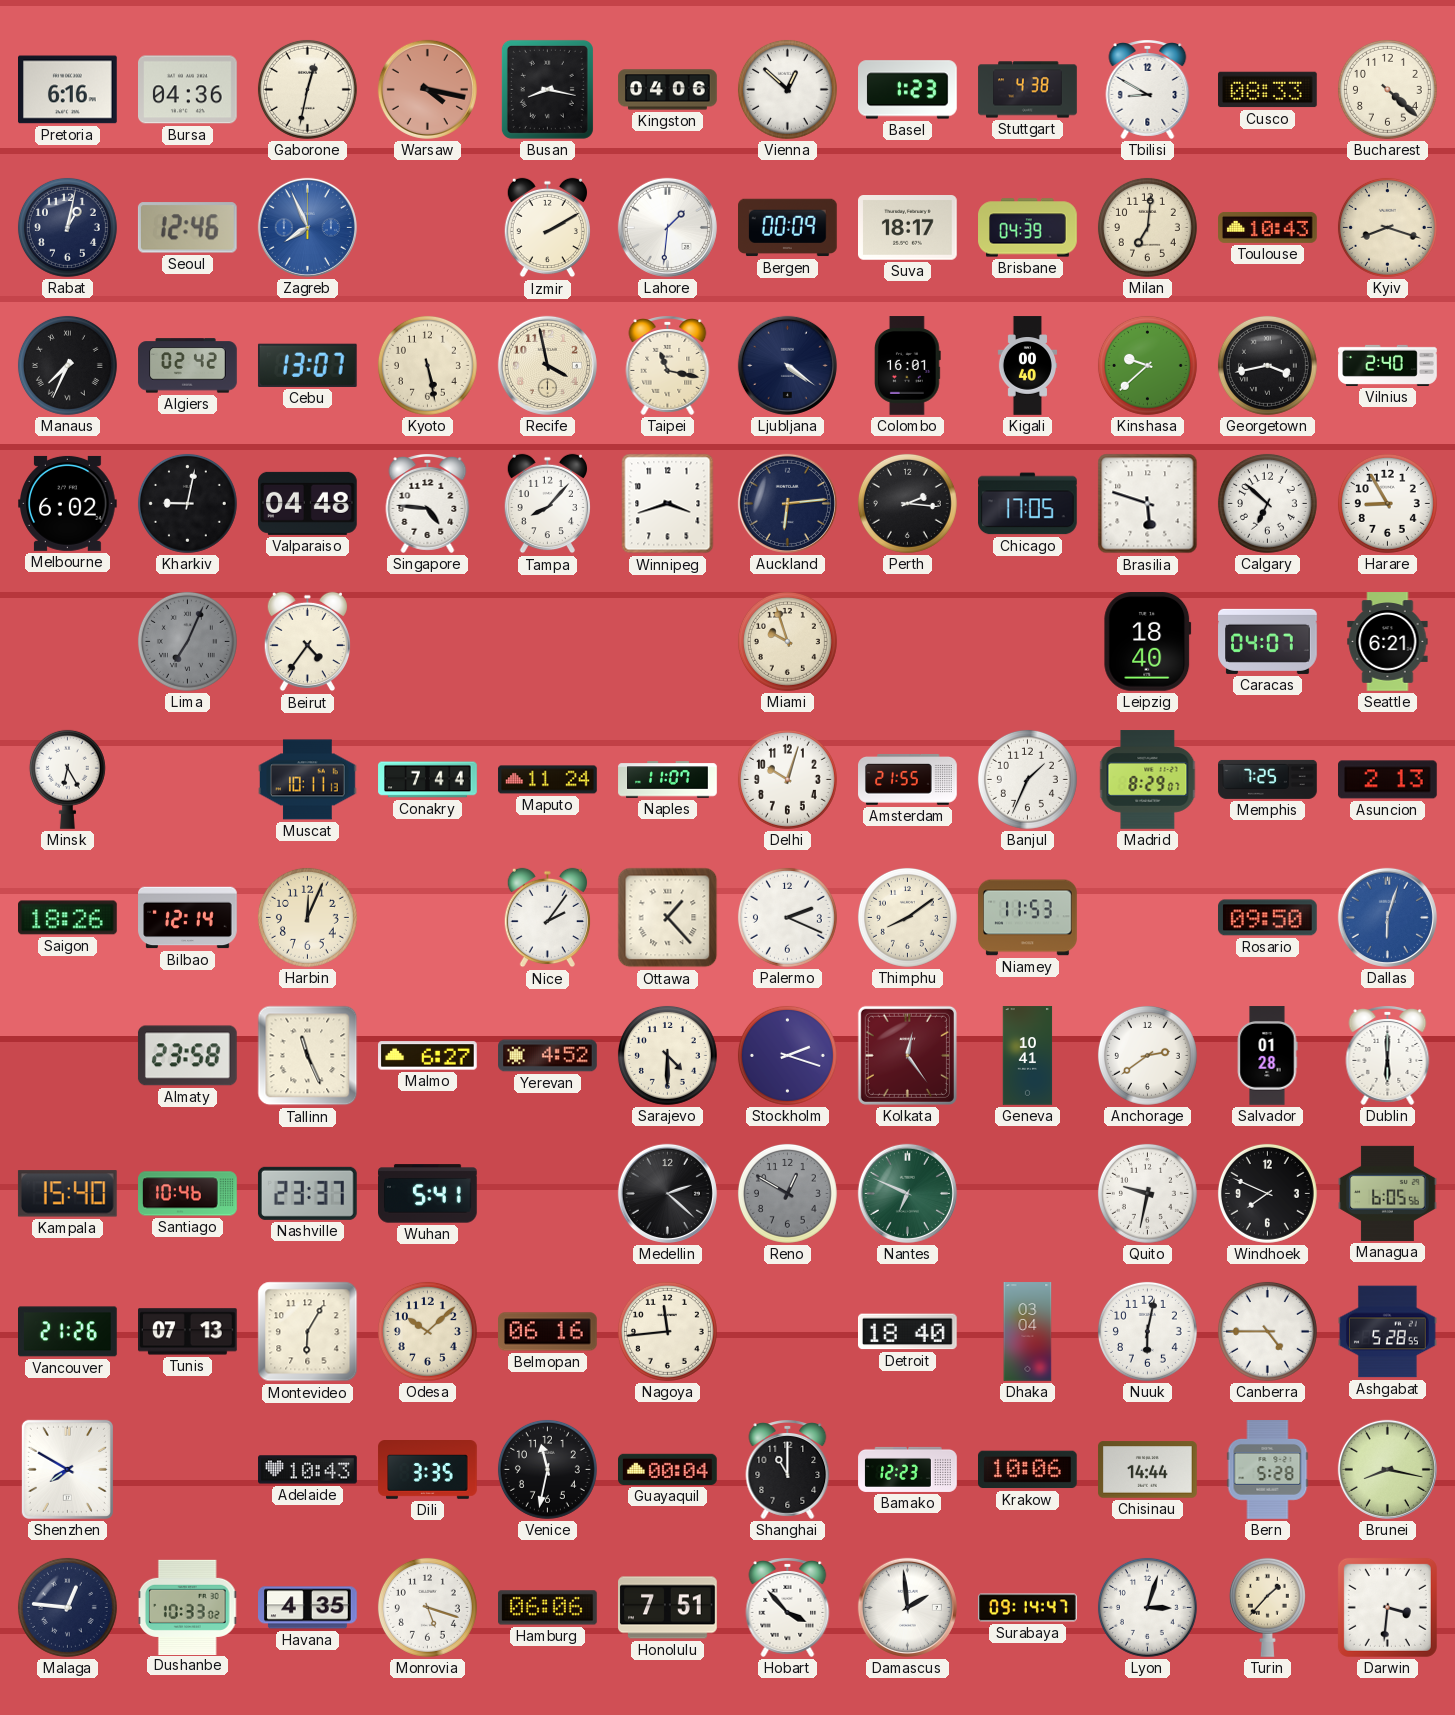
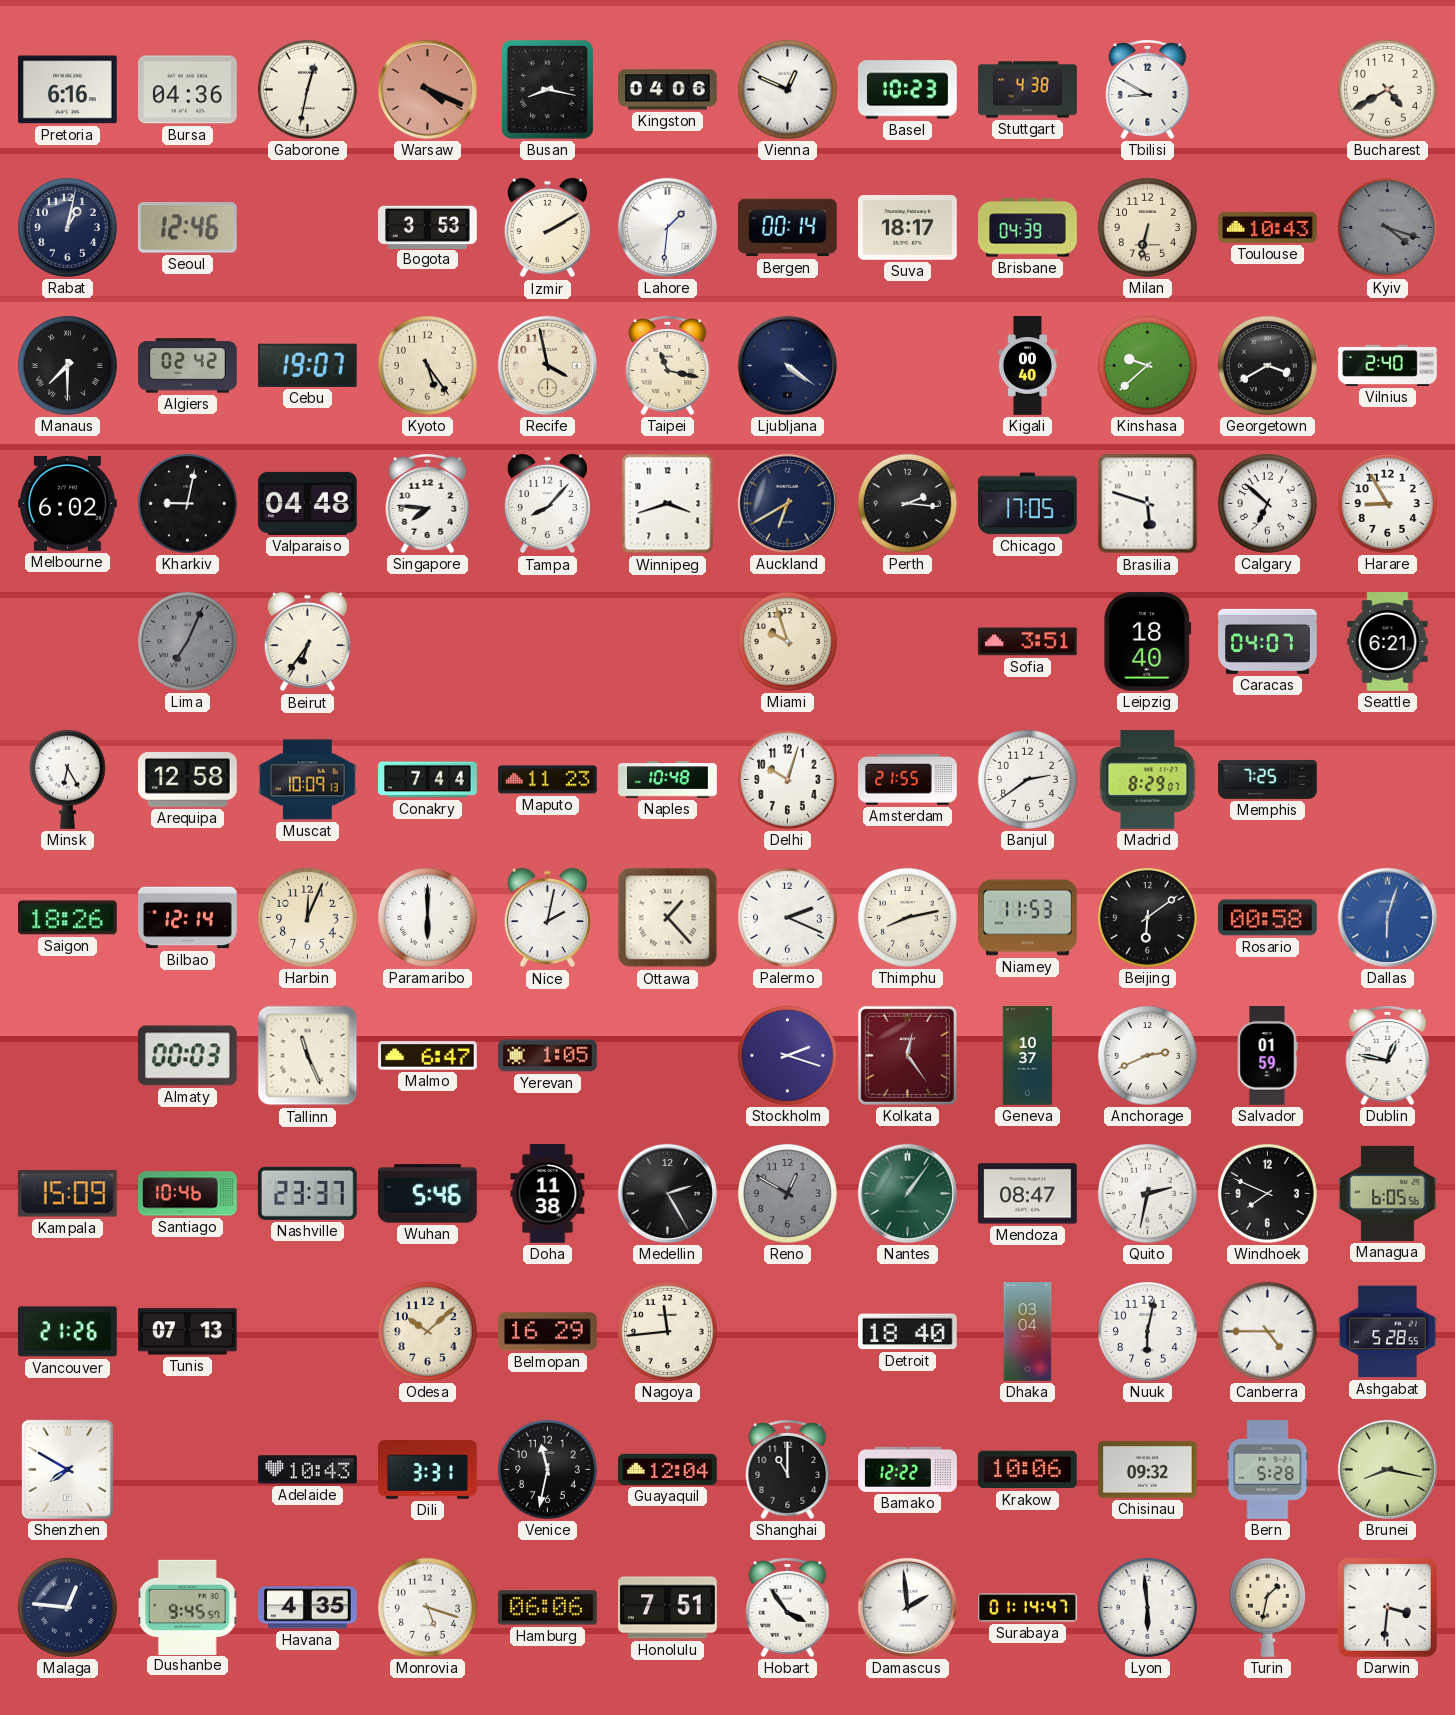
Warsaw: 4:17 -> 4:19
Vienna: 12:52 -> 12:49
Basel: 1:23 -> 10:23
Cusco: 08:33 -> none
Bucharest: 4:22 -> 4:40
Zagreb: 7:56 -> none
Bogota: none -> 3:53
Bergen: 00:09 -> 00:14
Milan: 7:01 -> 6:32
Kyiv: 8:18 -> 4:18
Kyiv dial: cream -> grey
Manaus: 7:34 -> 7:30
Cebu: 13:07 -> 19:07
Kyoto: 5:28 -> 5:24
Colombo: 16:01 -> none
Georgetown: 3:43 -> 3:40
Singapore: 4:46 -> 7:46
Auckland: 6:14 -> 6:40
Beirut: 4:36 -> 6:36
Sofia: none -> 3:51
Arequipa: none -> 12:58
Muscat: 10:11 -> 10:09
Maputo: 11:24 -> 11:23
Naples: 11:07 -> 10:48
Banjul: 1:34 -> 2:39
Asuncion: 2:13 -> none
Paramaribo: none -> 6:00
Nice: 2:06 -> 2:02
Thimphu: 8:09 -> 8:13
Beijing: none -> 6:09
Rosario: 09:50 -> 00:58
Almaty: 23:58 -> 00:03
Malmo: 6:27 -> 6:47
Yerevan: 4:52 -> 1:05
Sarajevo: 4:30 -> none
Geneva: 10:41 -> 10:37
Anchorage: 2:39 -> 2:41
Salvador: 01:28 -> 01:59
Dublin: 6:00 -> 12:47
Kampala: 15:40 -> 15:09
Wuhan: 5:41 -> 5:46
Doha: none -> 11:38
Medellin: 2:22 -> 2:25
Nantes: 6:49 -> 1:06
Mendoza: none -> 08:47
Quito: 9:32 -> 2:32
Montevideo: 6:05 -> none
Belmopan: 06:16 -> 16:29
Dili: 3:35 -> 3:31
Guayaquil: 00:04 -> 12:04
Bamako: 12:23 -> 12:22
Chisinau: 14:44 -> 09:32
Dushanbe: 10:33 -> 9:45
Hobart: 3:53 -> 3:54
Surabaya: 09:14 -> 01:14
Lyon: 3:03 -> 5:59
Turin: 1:37 -> 1:32
